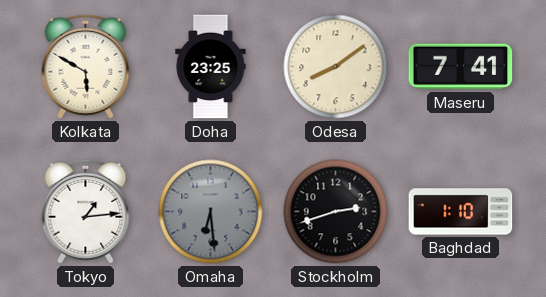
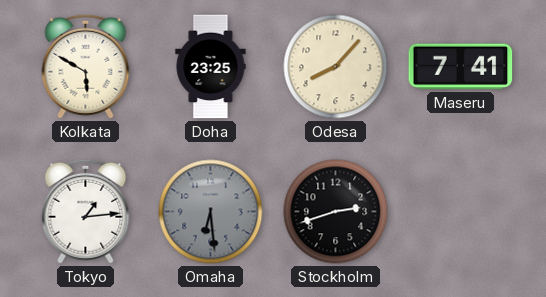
Odesa: 8:09 -> 8:07
Baghdad: 1:10 -> none
